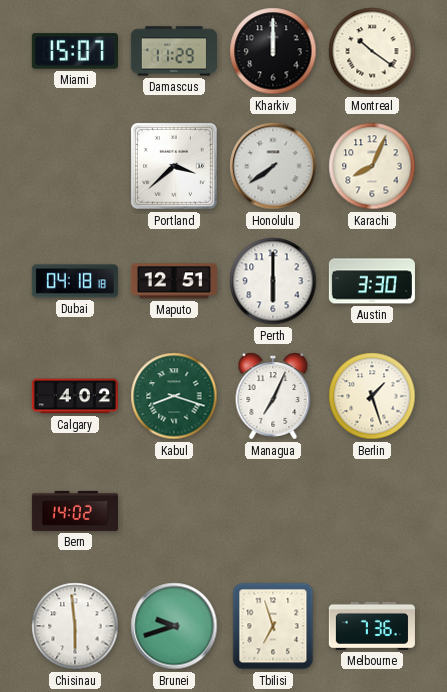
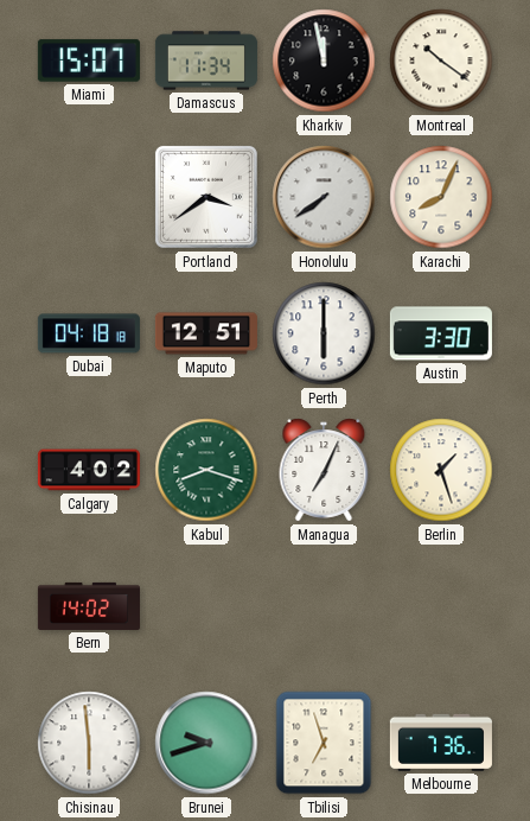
Damascus: 11:29 -> 11:34
Kharkiv: 12:00 -> 11:58
Portland: 3:38 -> 3:39
